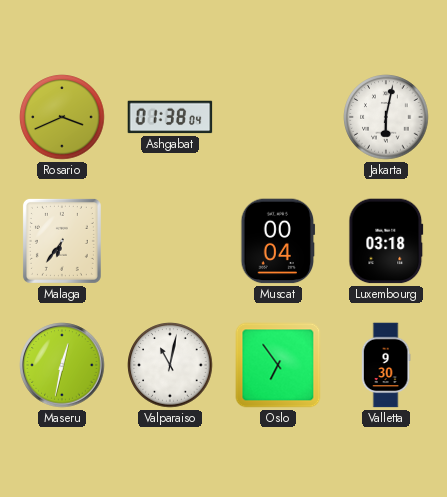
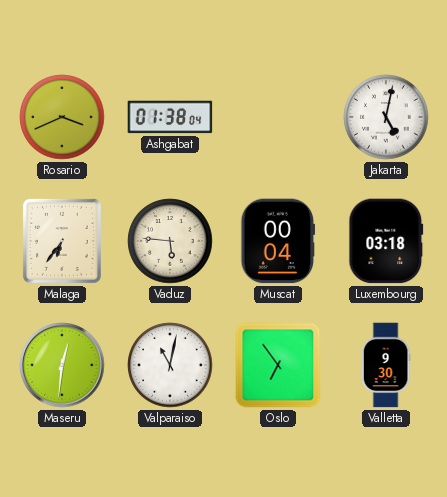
Jakarta: 6:02 -> 5:02
Vaduz: none -> 5:46
Maseru: 12:32 -> 12:31
